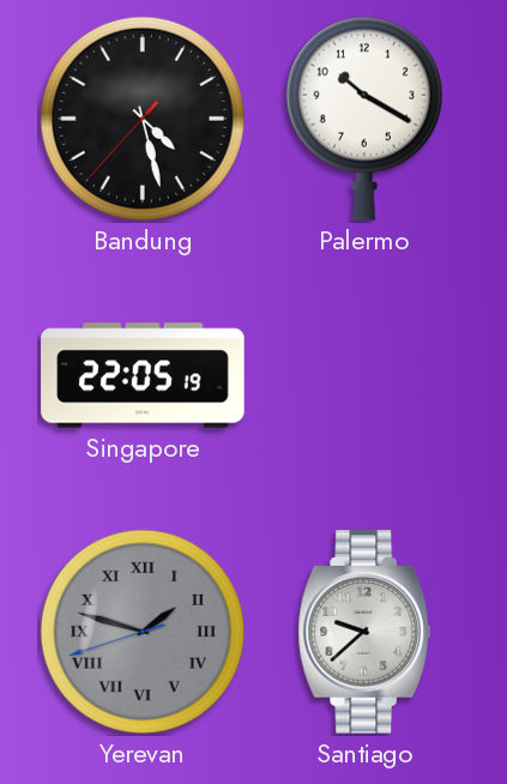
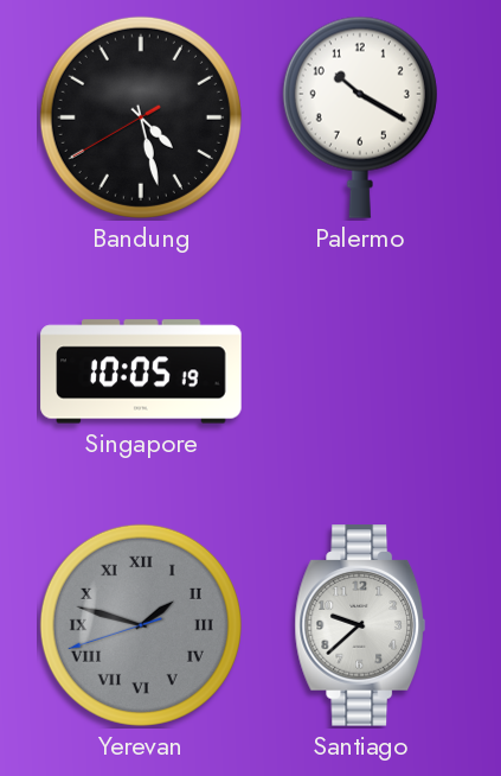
Bandung: 4:27:37 -> 4:27:40
Singapore: 22:05 -> 10:05
